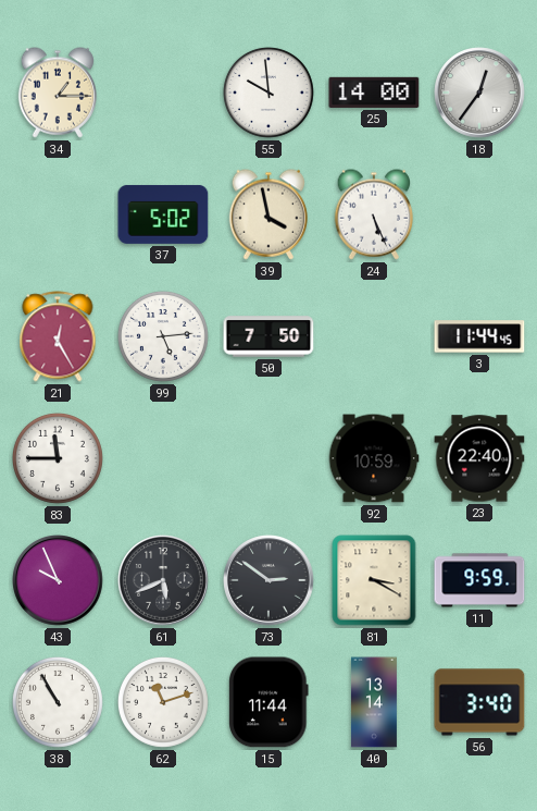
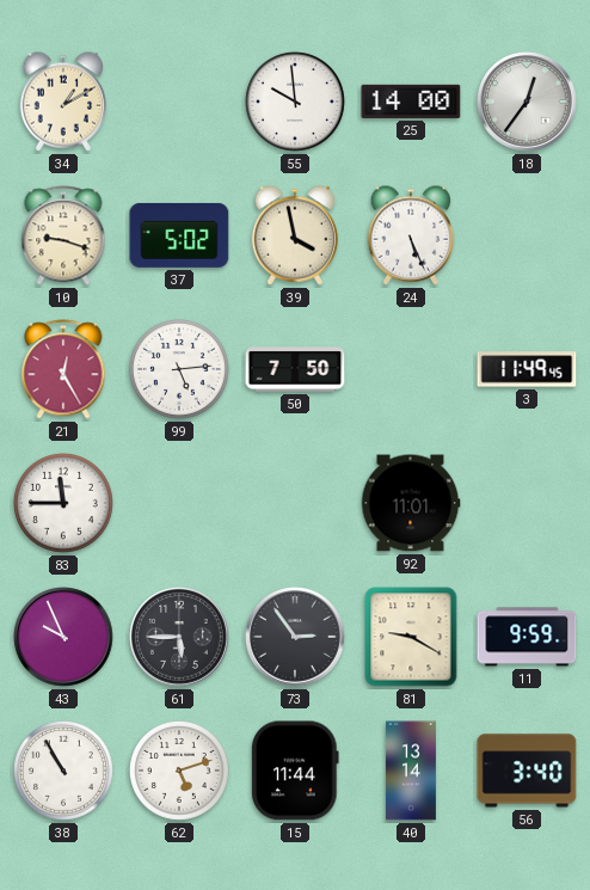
34: 1:15 -> 1:10
10: none -> 9:18
3: 11:44 -> 11:49
92: 10:59 -> 11:01
23: 22:40 -> none
61: 5:41 -> 5:45
73: 2:51 -> 2:54
81: 3:20 -> 9:20
62: 11:12 -> 5:12
